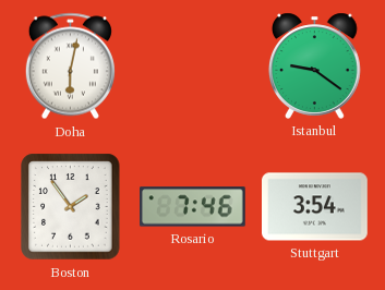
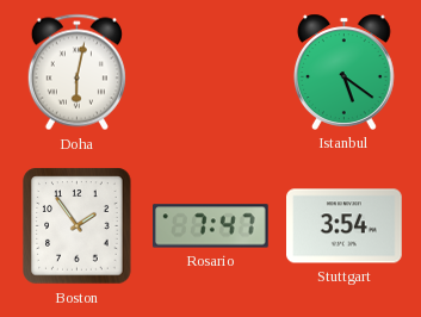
Istanbul: 9:21 -> 5:21
Rosario: 7:46 -> 7:47
